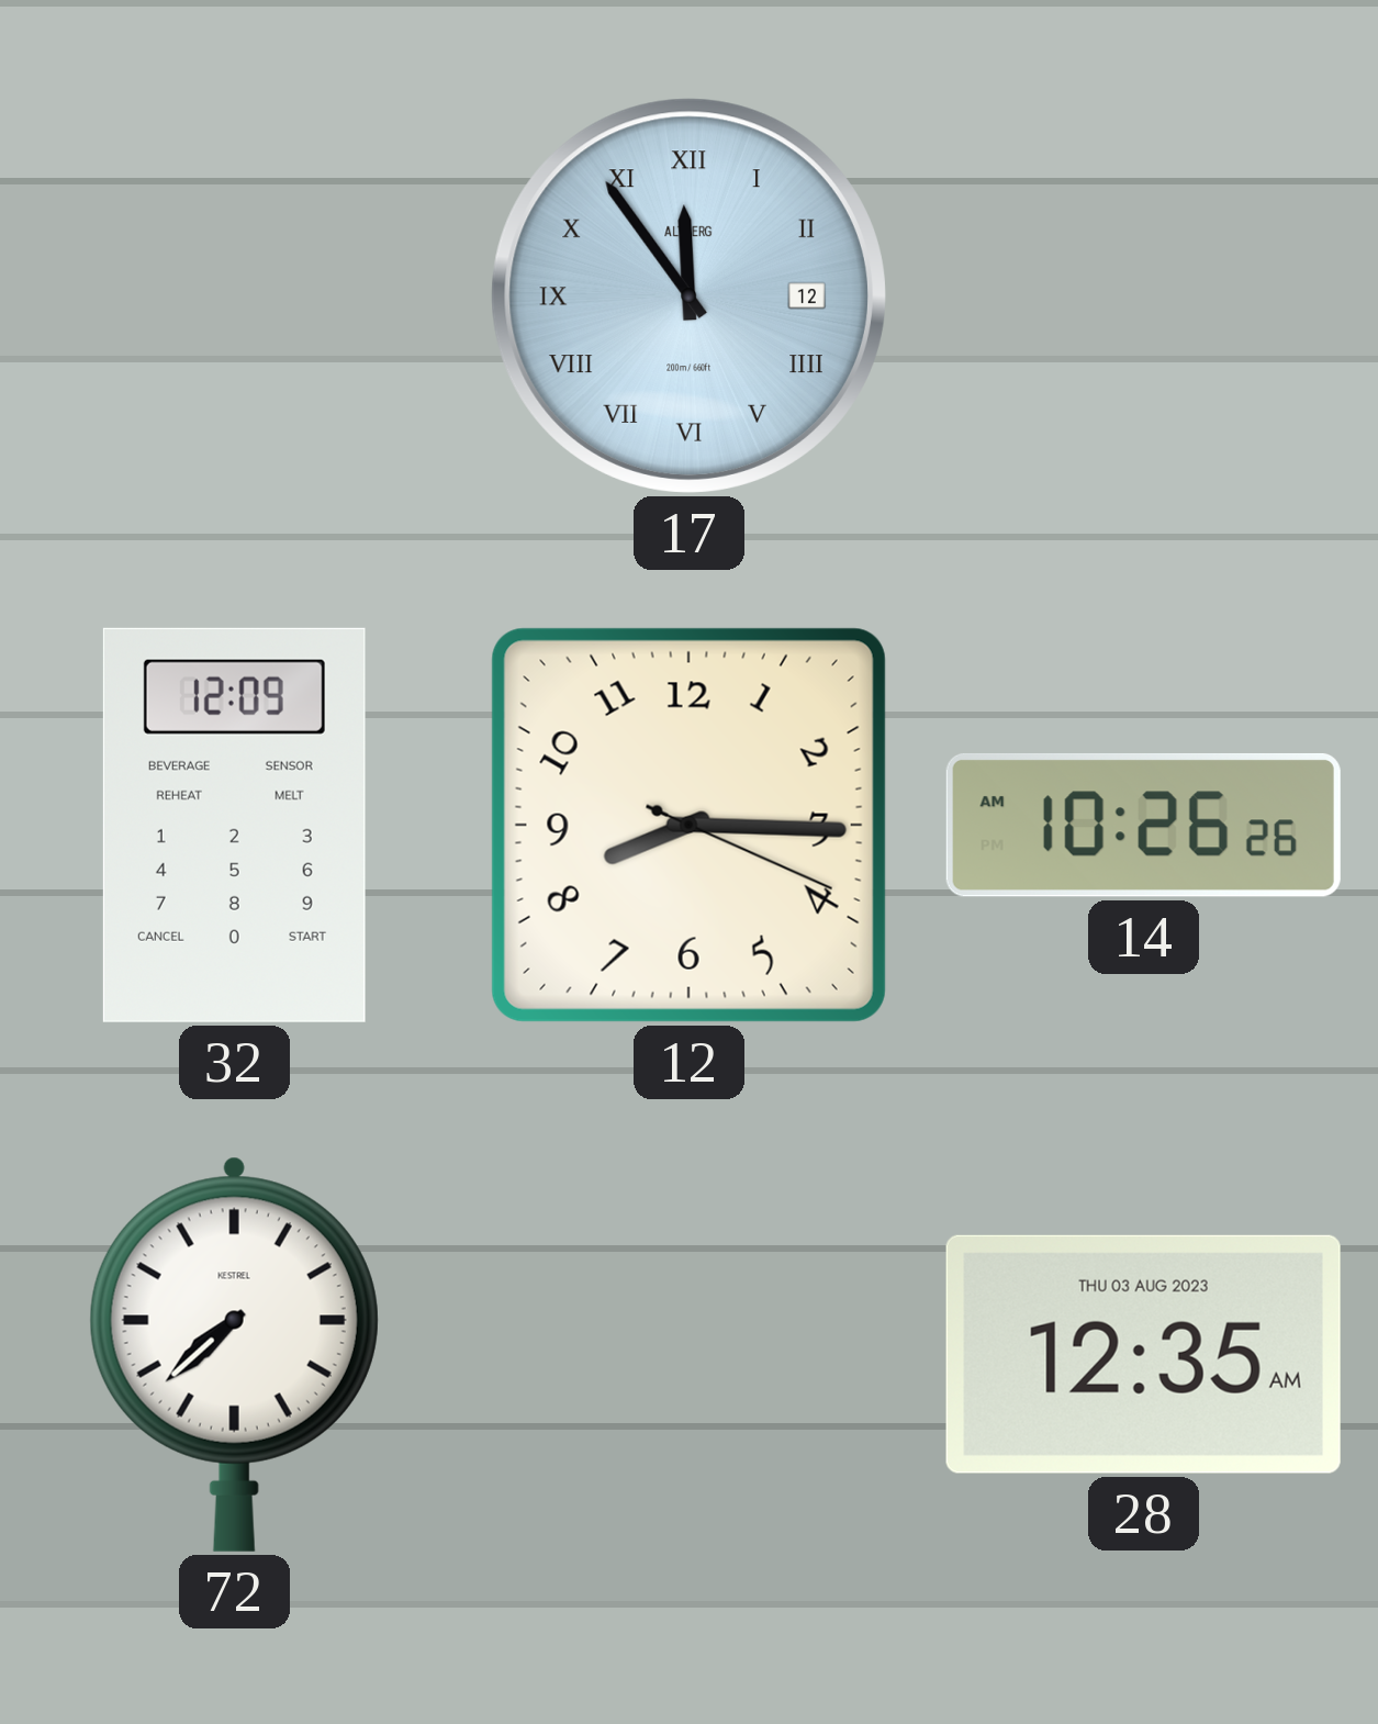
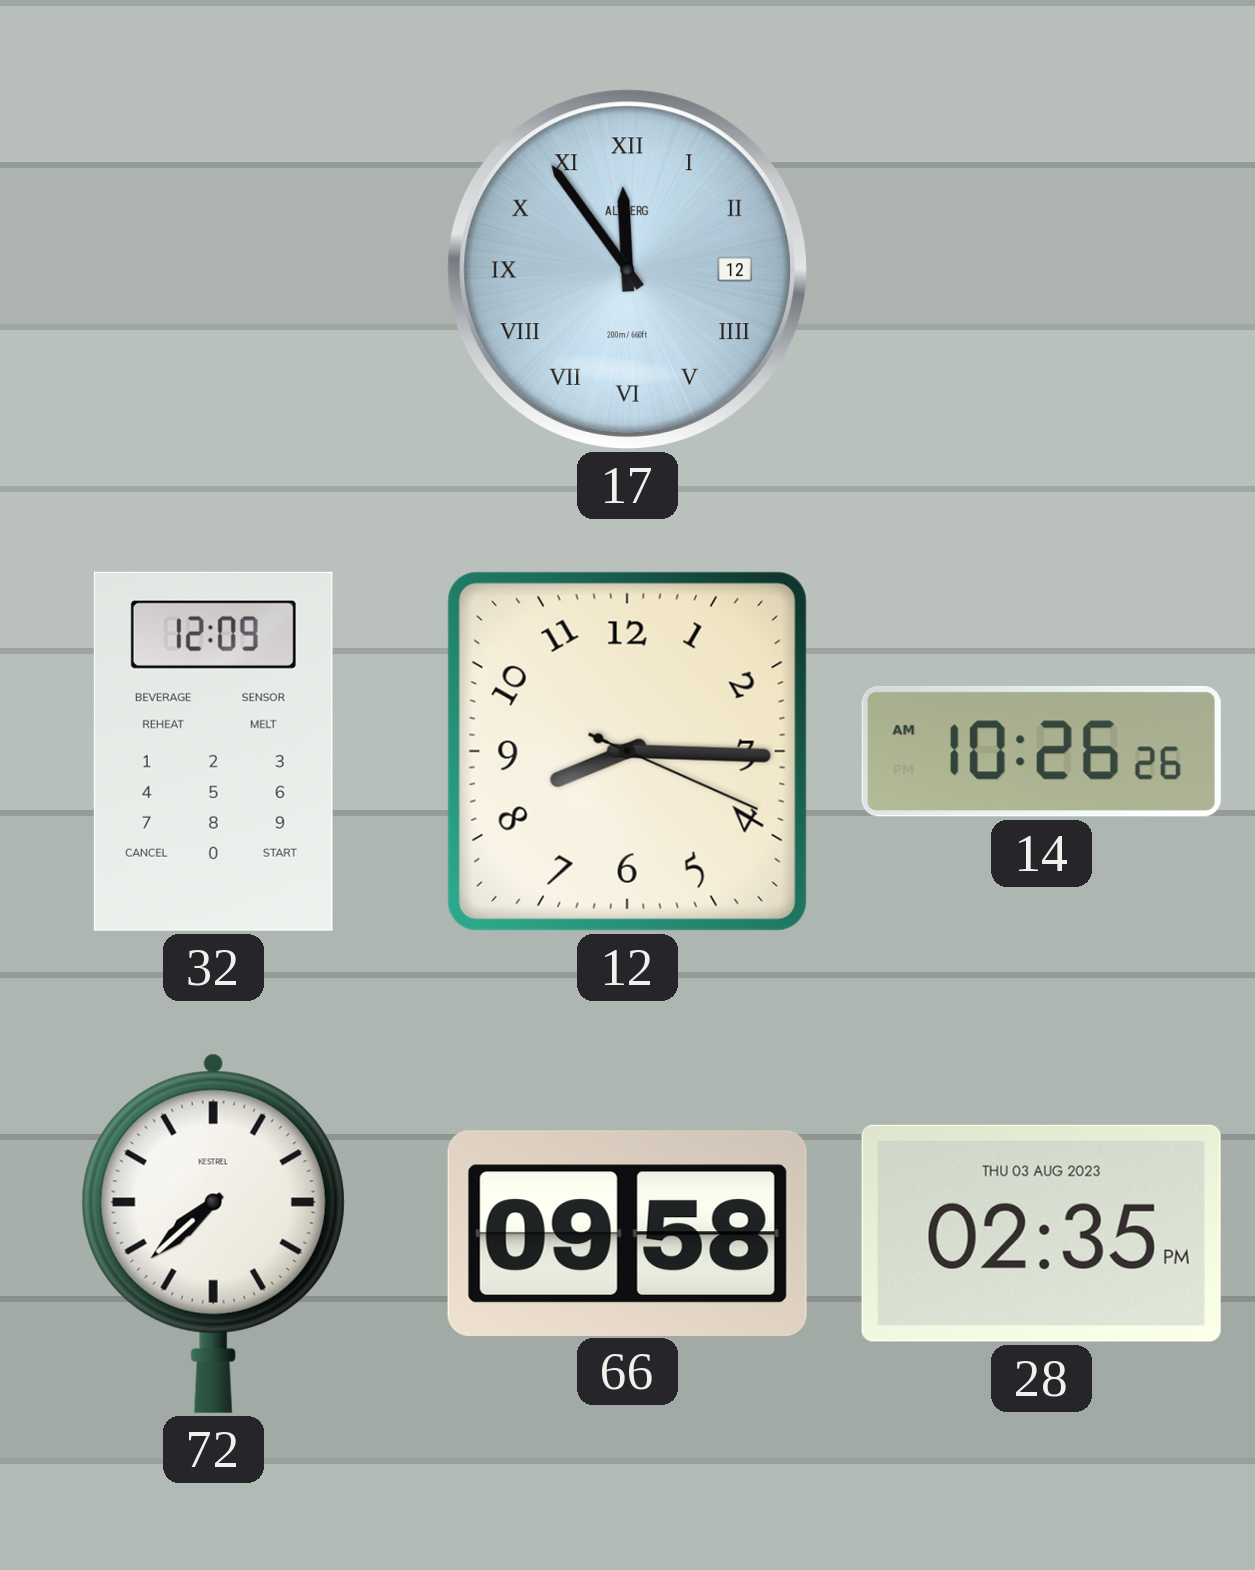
66: none -> 09:58
28: 12:35 -> 02:35
